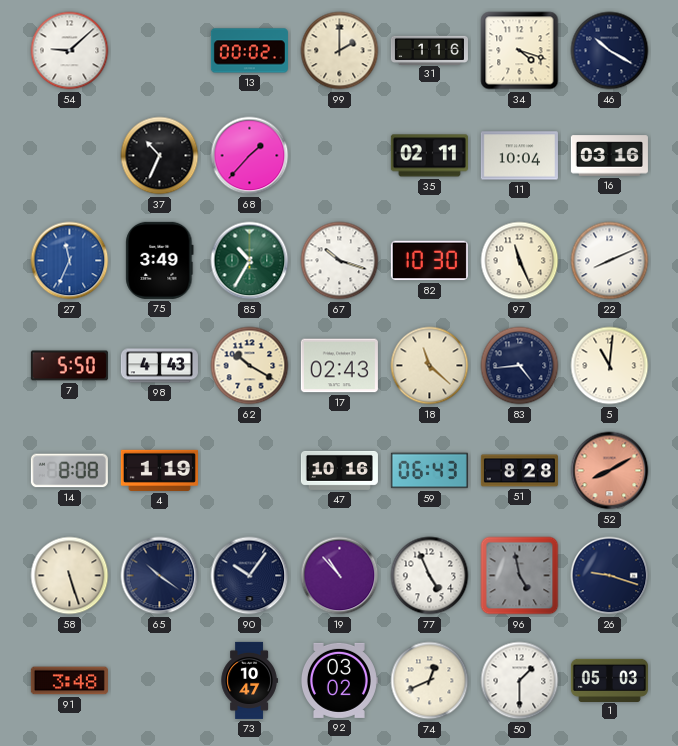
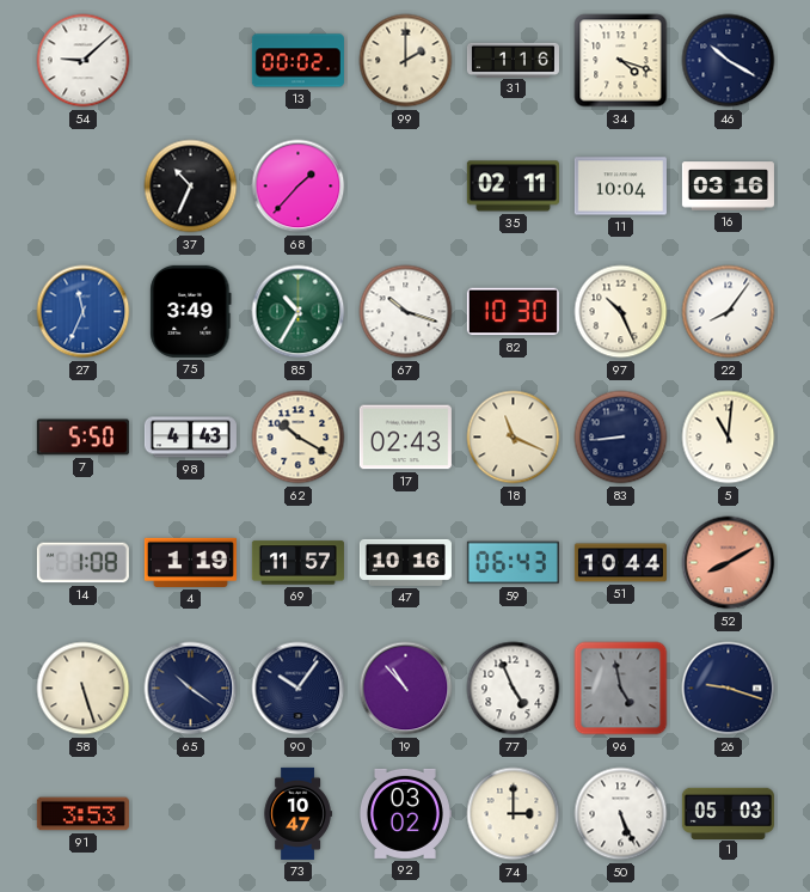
97: 11:26 -> 10:26
22: 8:11 -> 8:06
18: 11:22 -> 11:19
83: 4:44 -> 8:44
14: 8:08 -> 1:08
69: none -> 11:57
51: 8:28 -> 10:44
91: 3:48 -> 3:53
74: 12:41 -> 3:00
50: 1:30 -> 5:26
